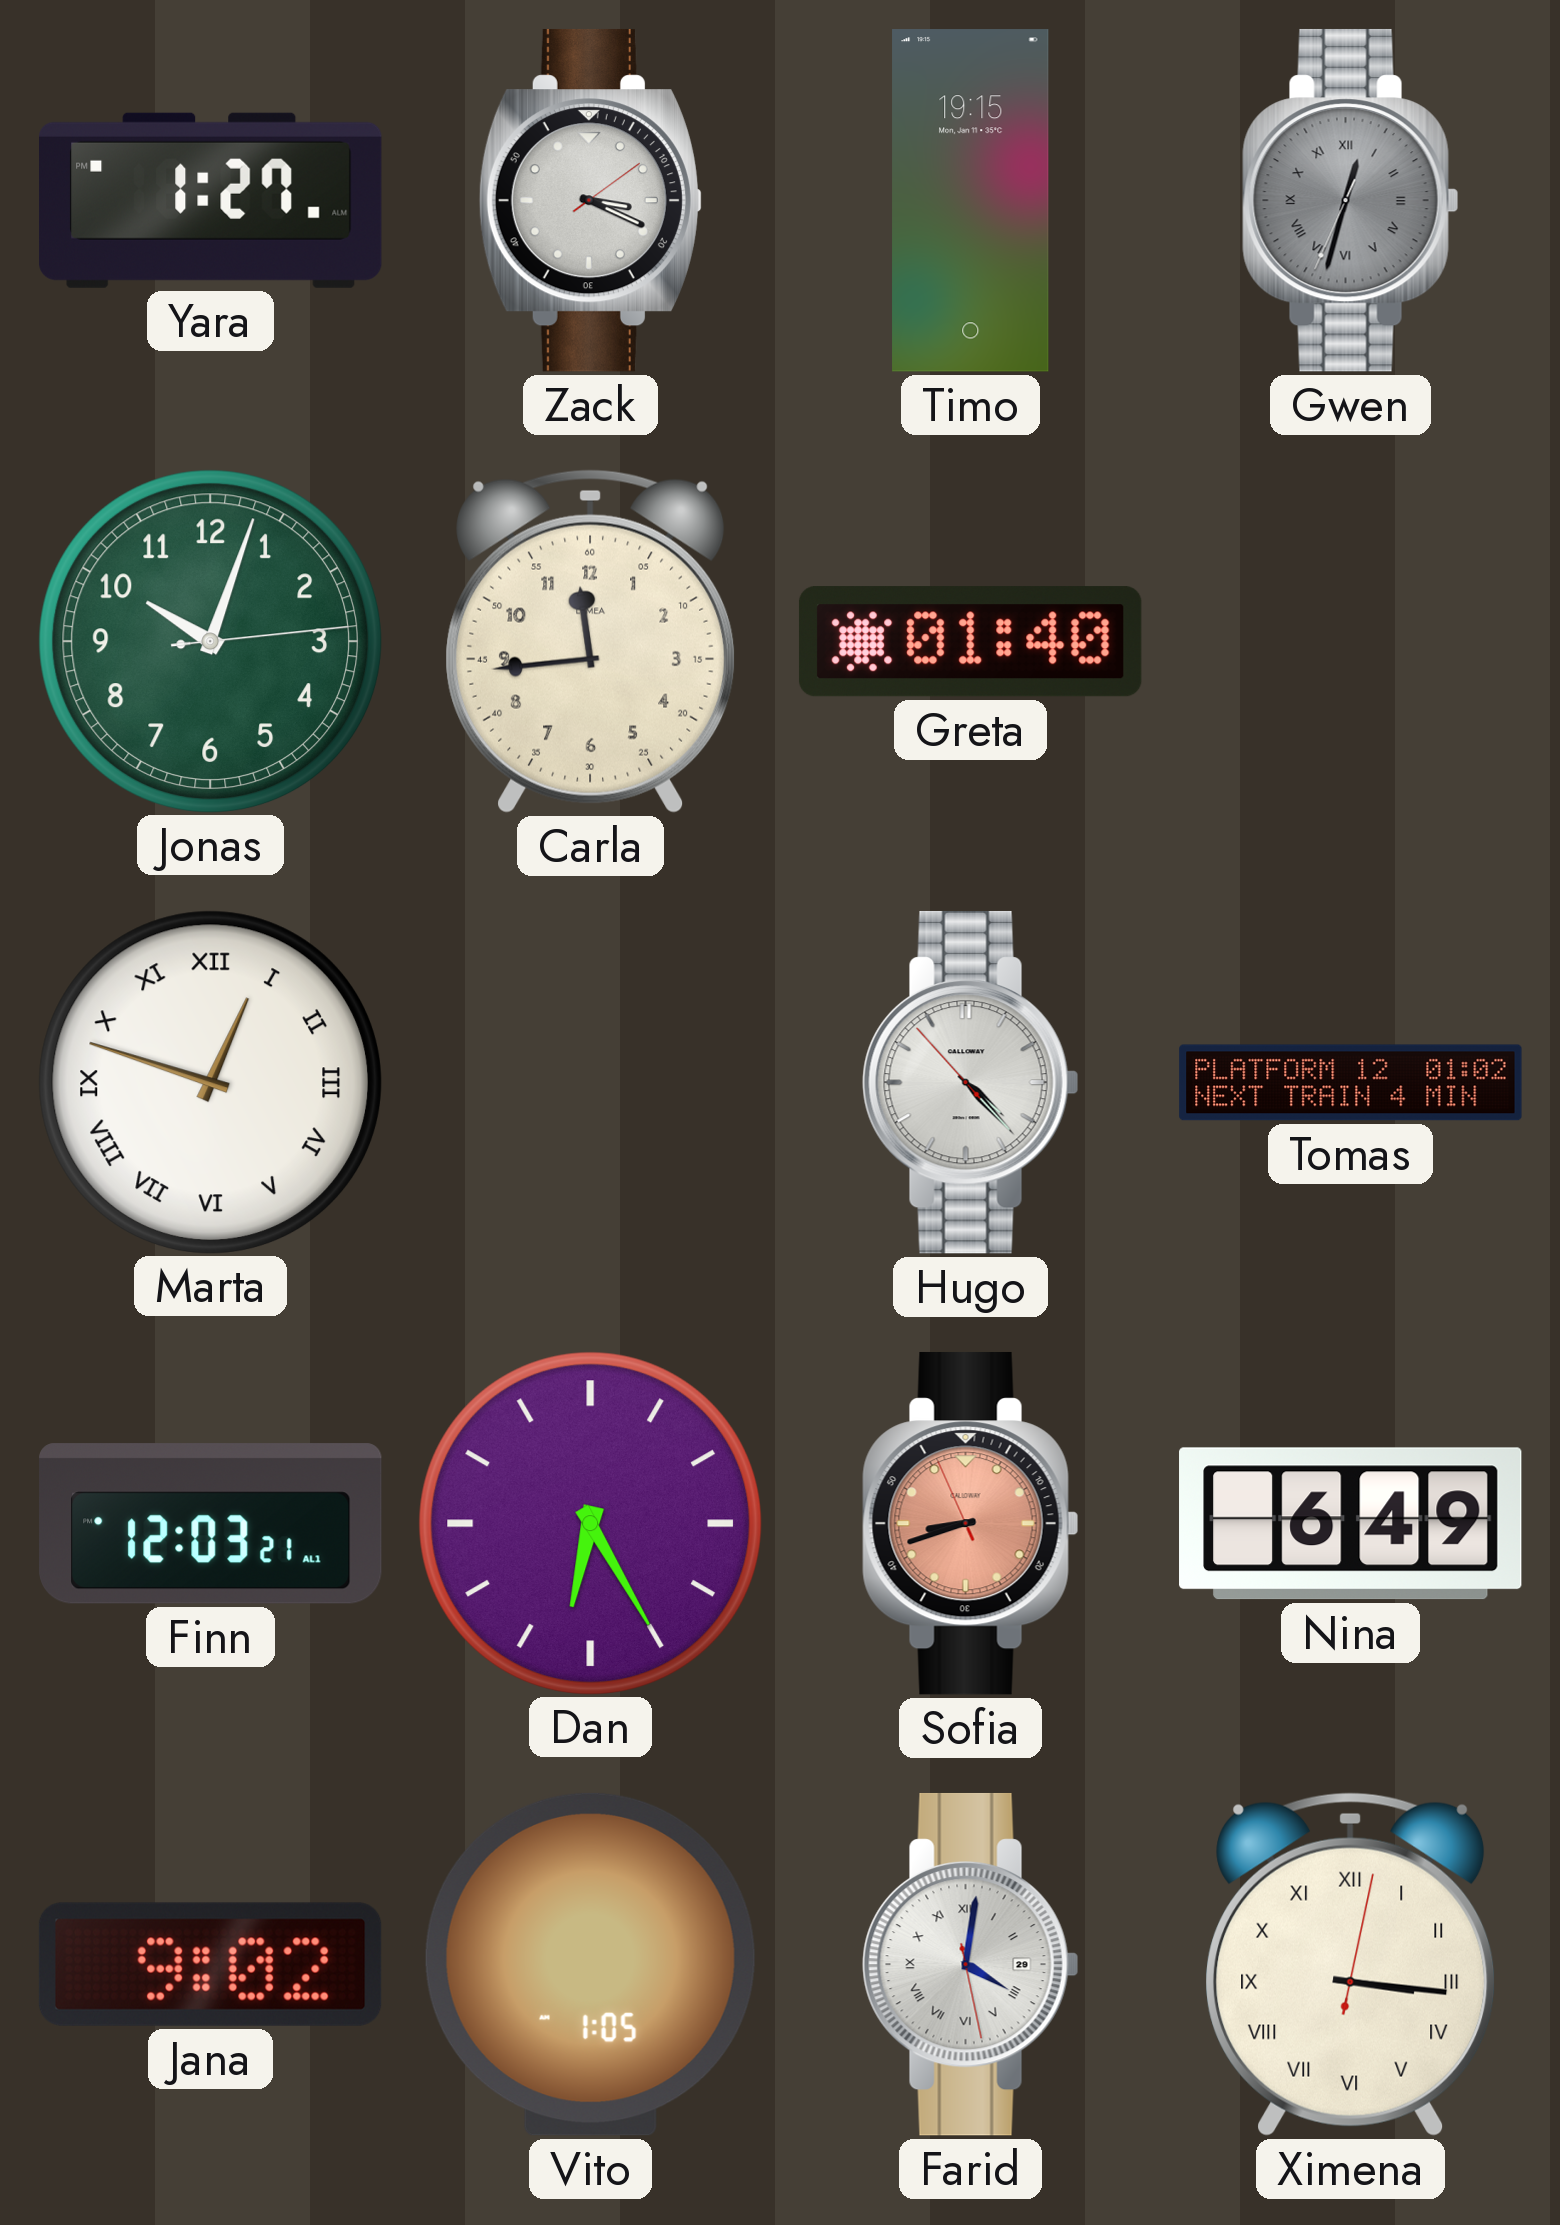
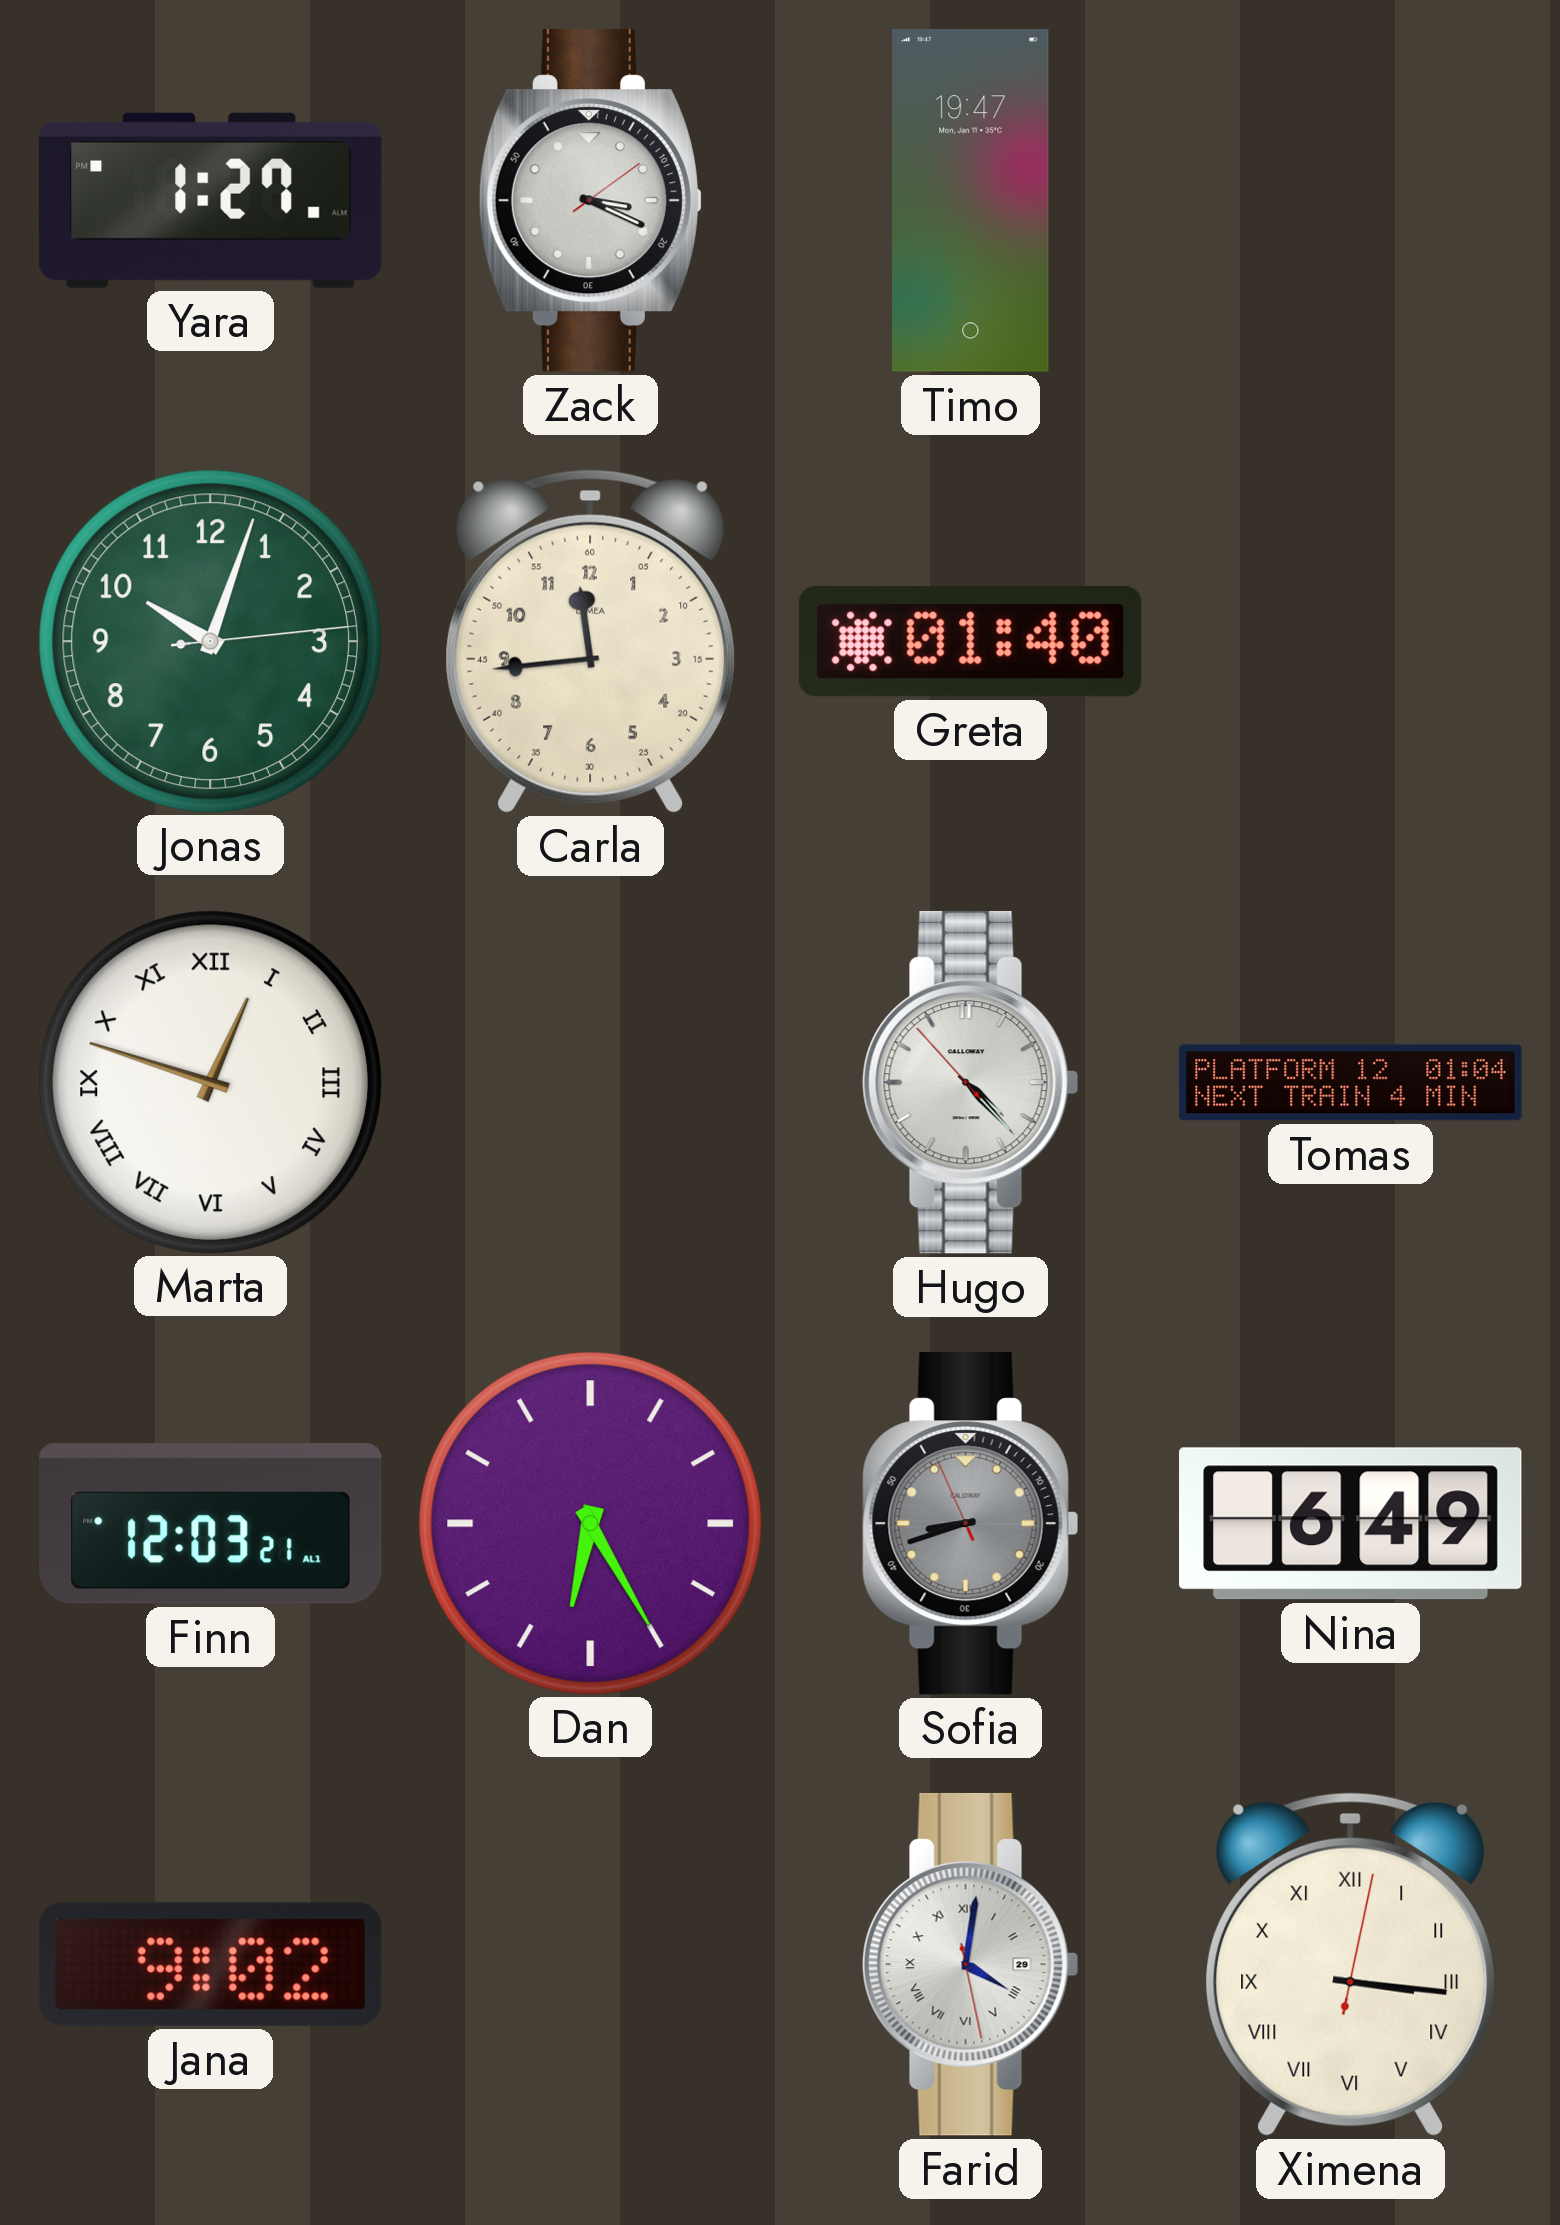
Timo: 19:15 -> 19:47
Gwen: 12:32 -> none
Tomas: 01:02 -> 01:04
Sofia dial: salmon -> grey
Vito: 1:05 -> none
